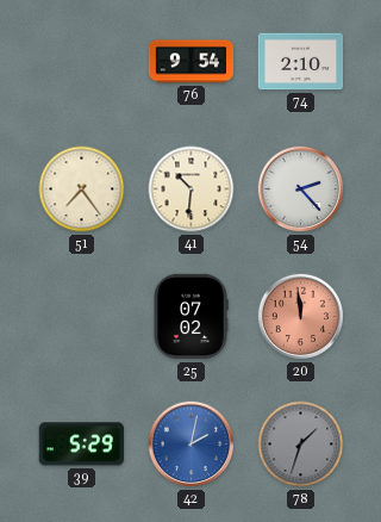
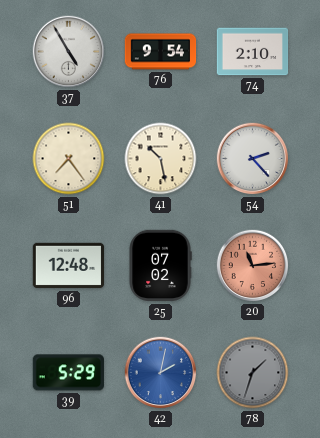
37: none -> 4:55
41: 10:31 -> 10:28
96: none -> 12:48
20: 11:59 -> 11:14
